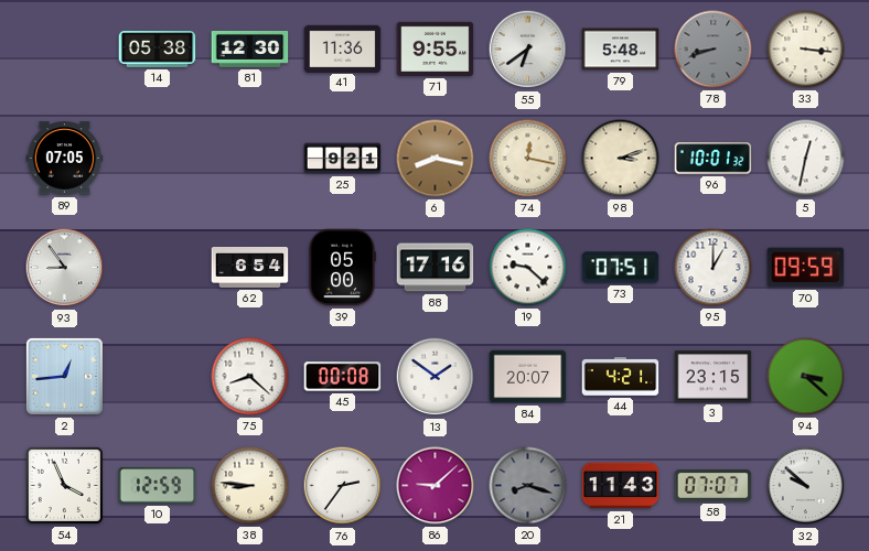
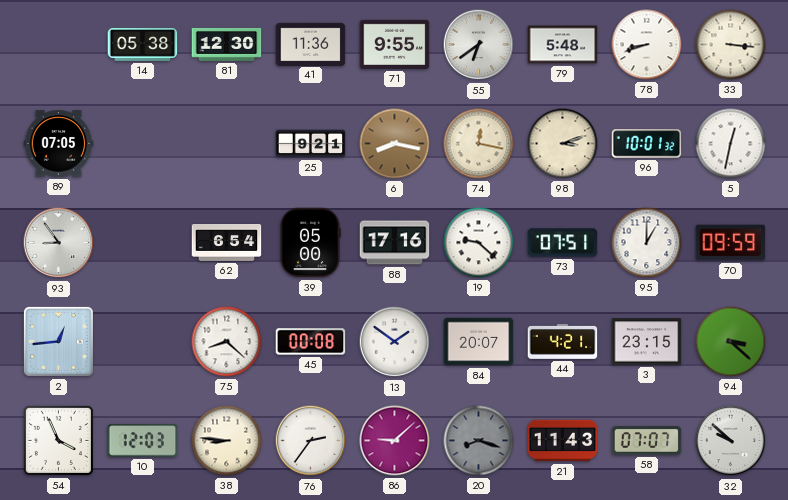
78 dial: grey -> white
10: 12:59 -> 12:03
